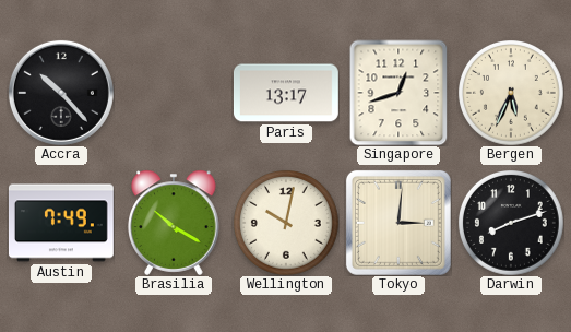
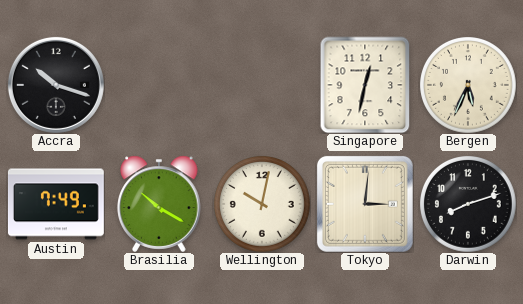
Accra: 10:23 -> 10:18
Paris: 13:17 -> none
Singapore: 12:42 -> 12:32
